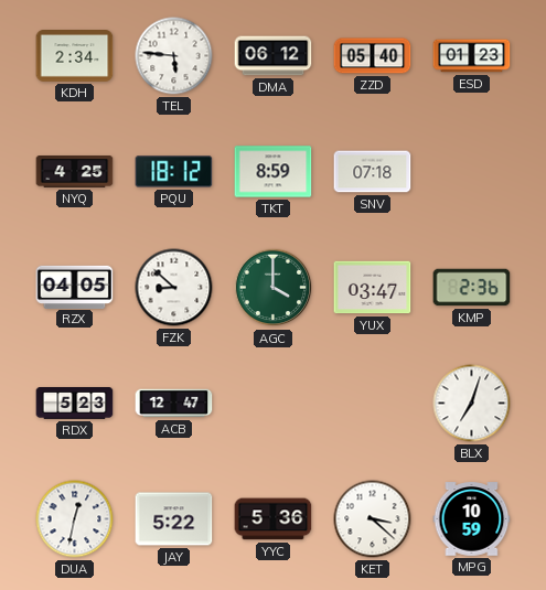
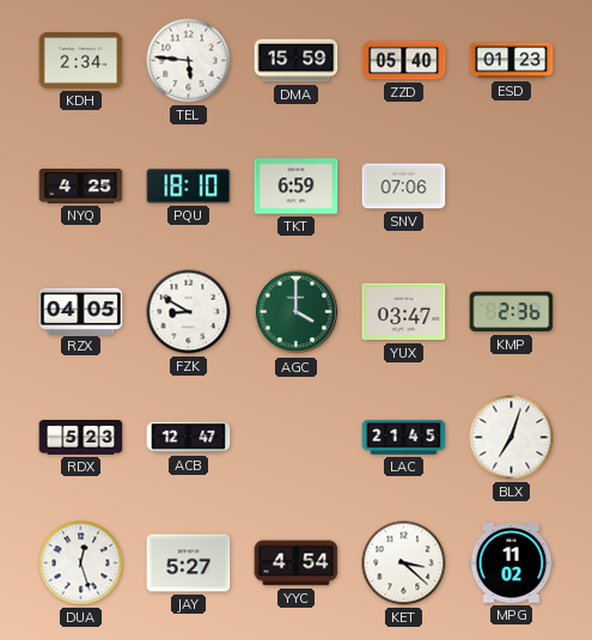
DMA: 06:12 -> 15:59
PQU: 18:12 -> 18:10
TKT: 8:59 -> 6:59
SNV: 07:18 -> 07:06
FZK: 8:52 -> 8:50
LAC: none -> 21:45
DUA: 12:32 -> 12:27
JAY: 5:22 -> 5:27
YYC: 5:36 -> 4:54
MPG: 10:59 -> 11:02
